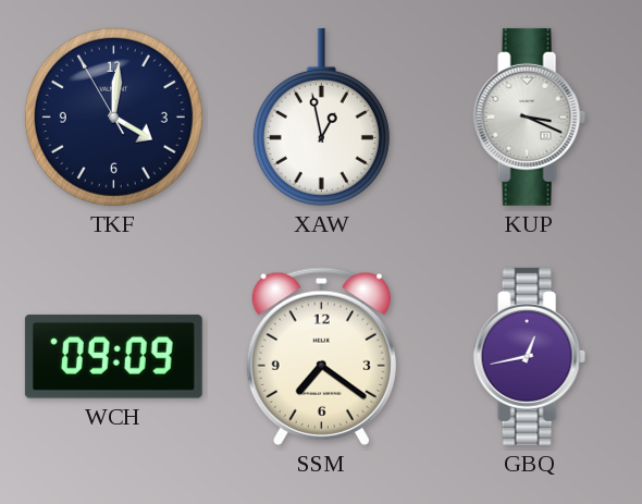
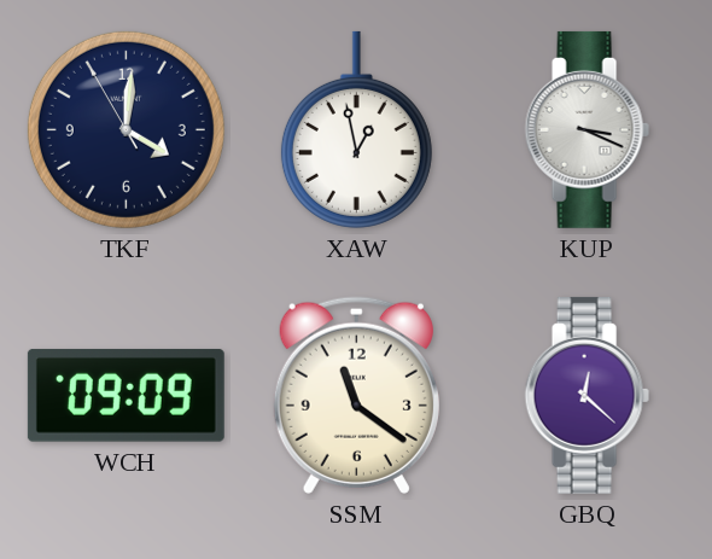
SSM: 7:21 -> 11:21
GBQ: 12:43 -> 12:22
